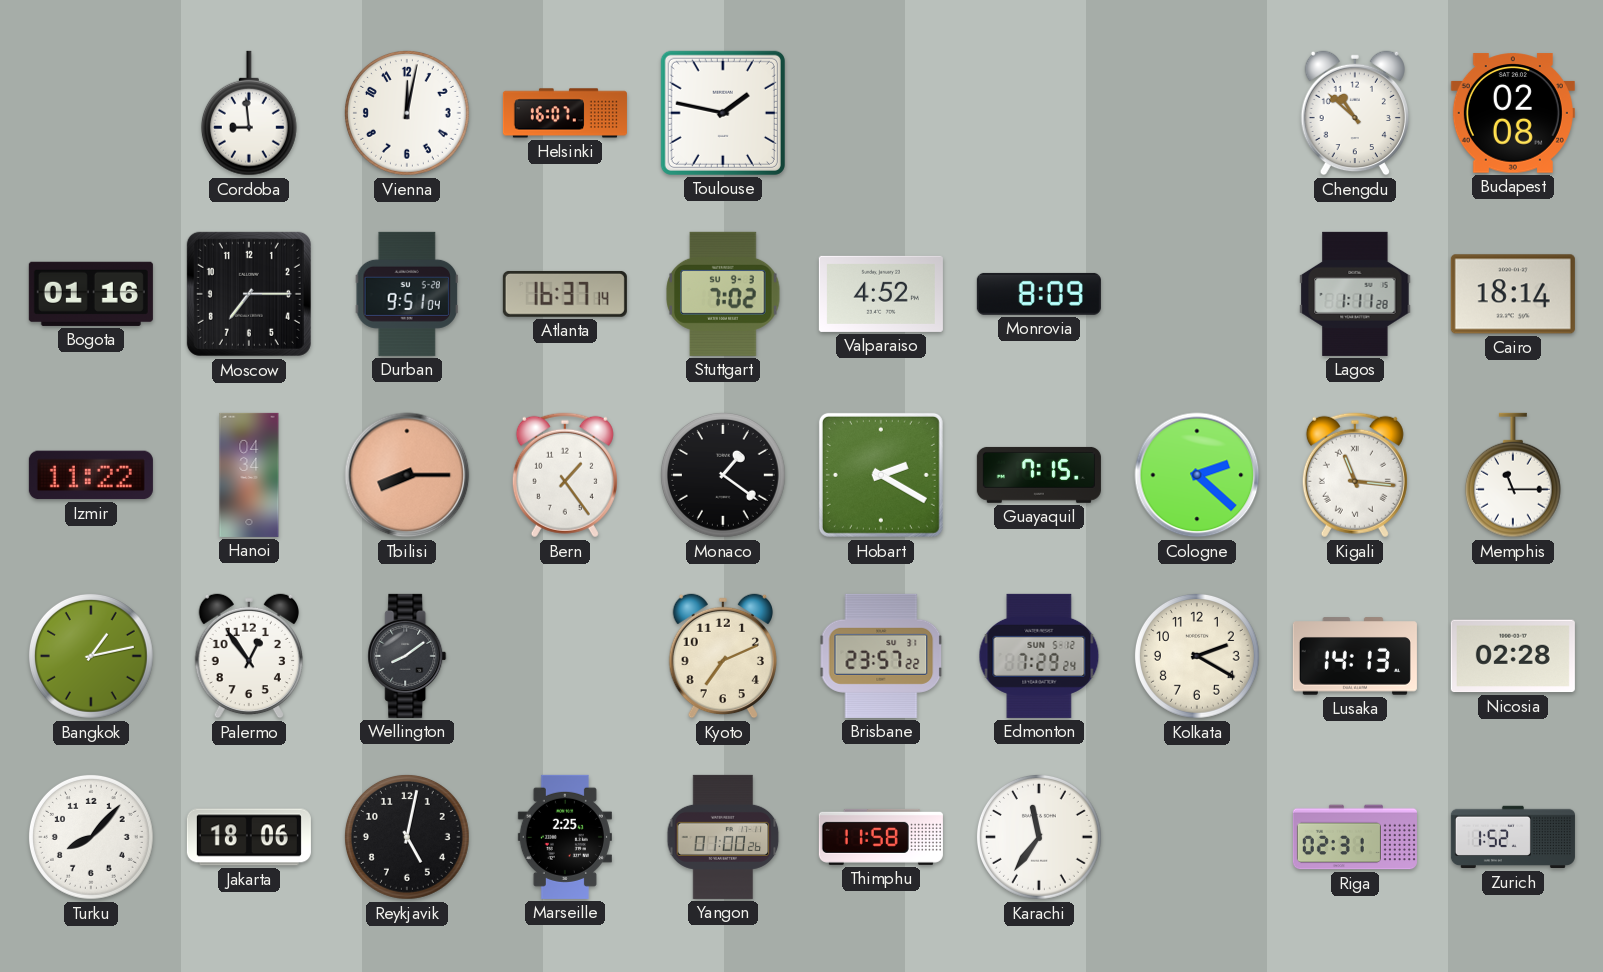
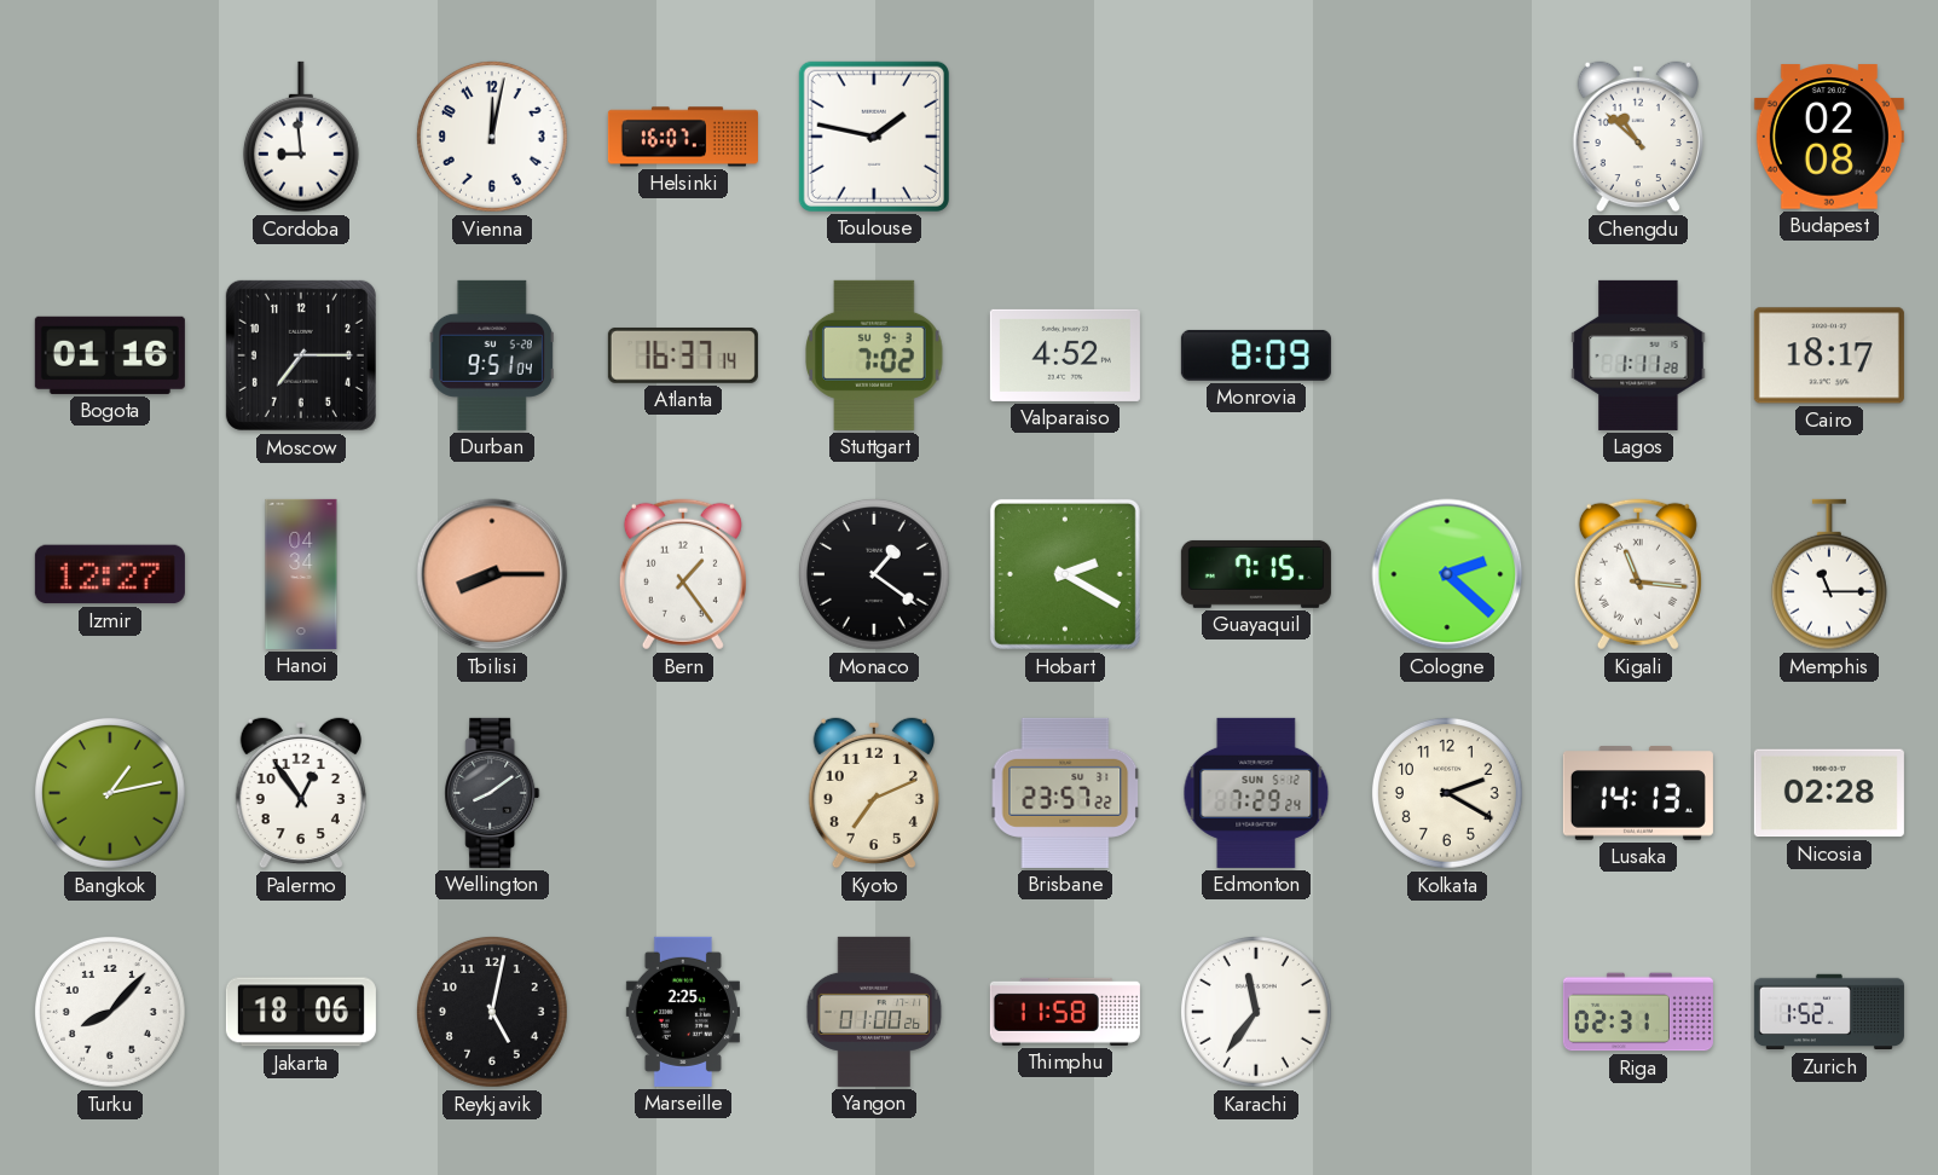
Cairo: 18:14 -> 18:17
Izmir: 11:22 -> 12:27
